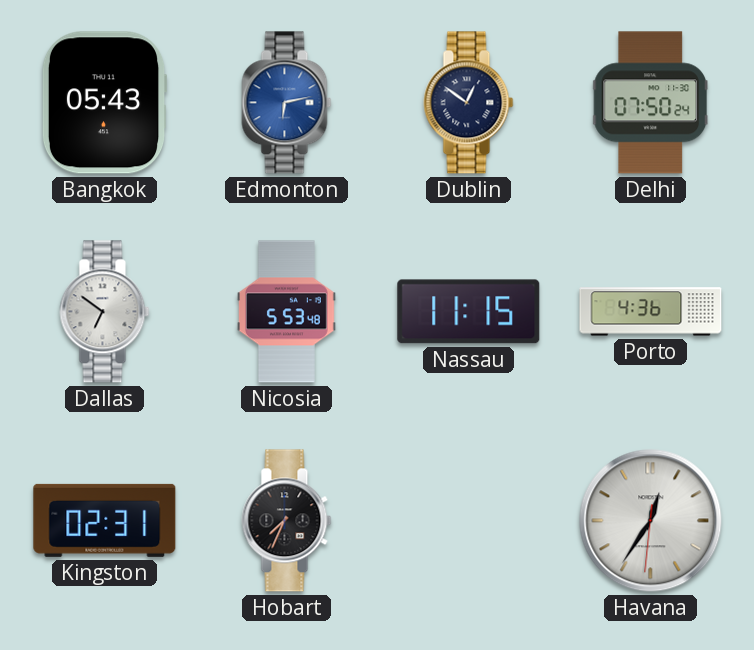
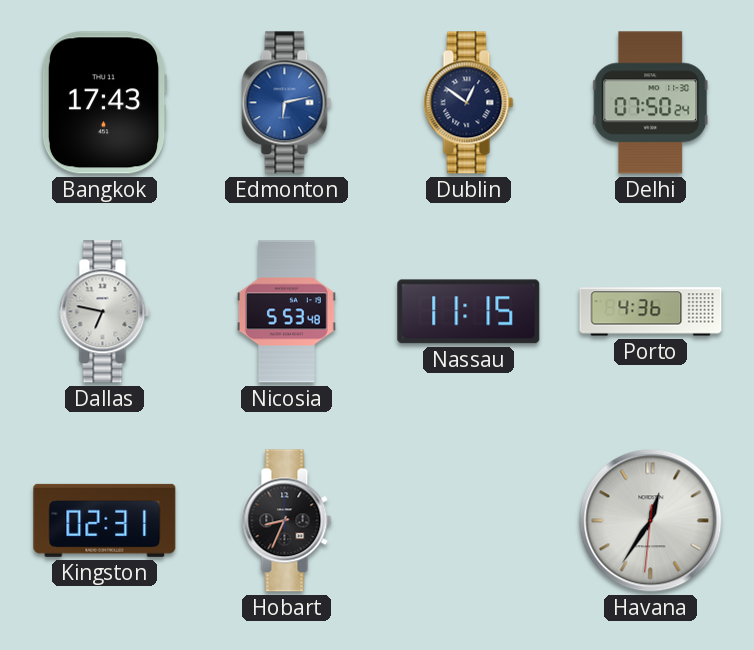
Bangkok: 05:43 -> 17:43
Dallas: 6:51 -> 6:47
Hobart: 7:34 -> 8:34
